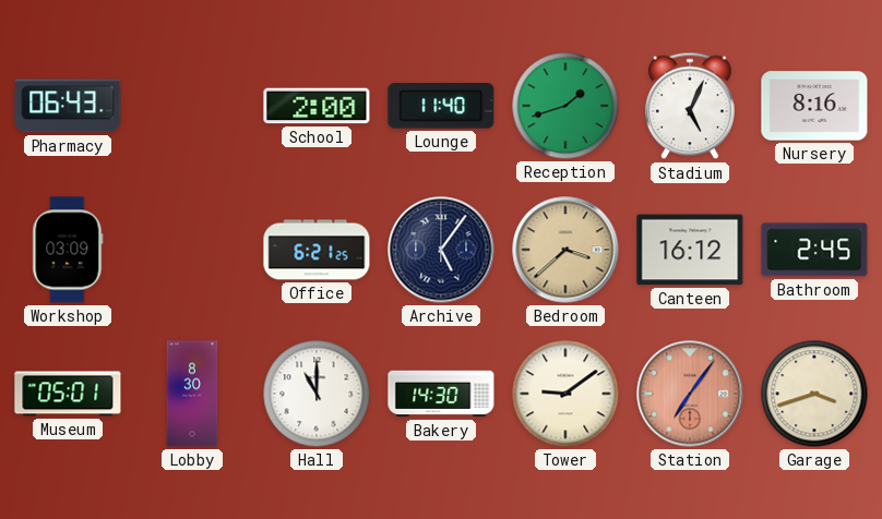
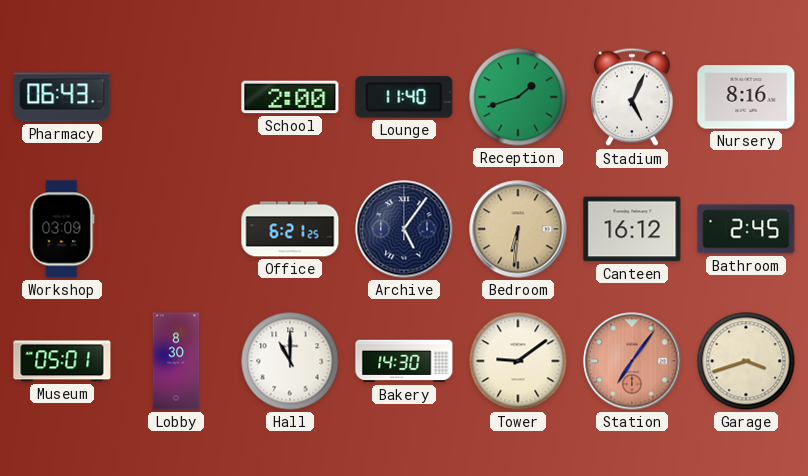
Bedroom: 3:38 -> 6:31
